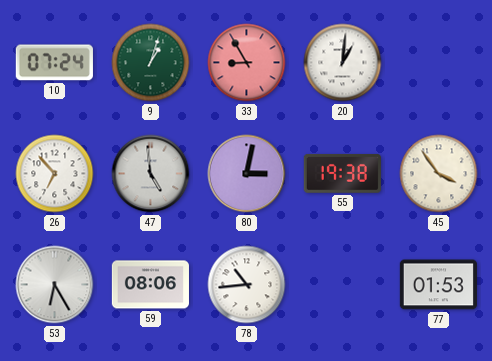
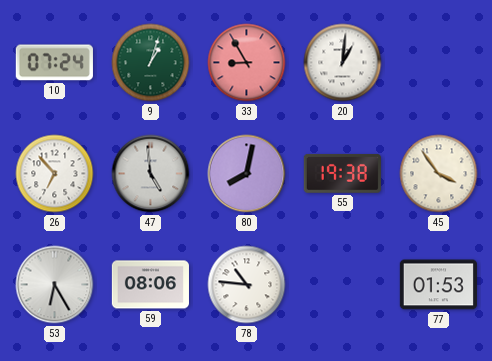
80: 3:02 -> 8:02
78: 10:44 -> 10:46
